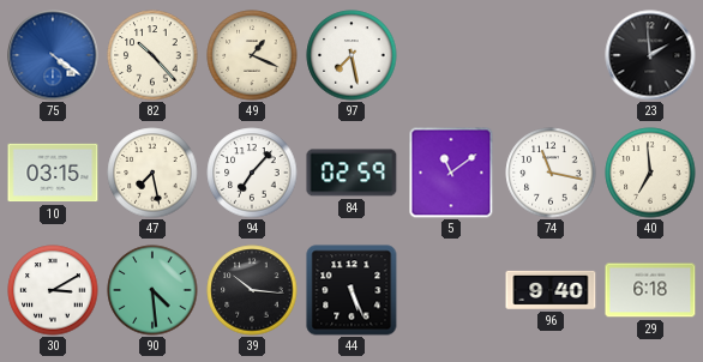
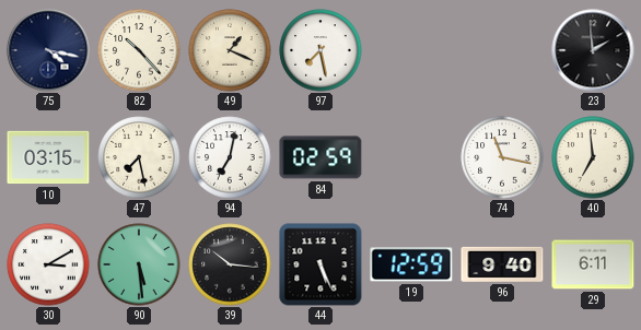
75: 4:21 -> 4:17
75 dial: blue -> navy
94: 7:07 -> 7:02
5: 11:09 -> none
90: 4:29 -> 5:29
19: none -> 12:59
29: 6:18 -> 6:11
